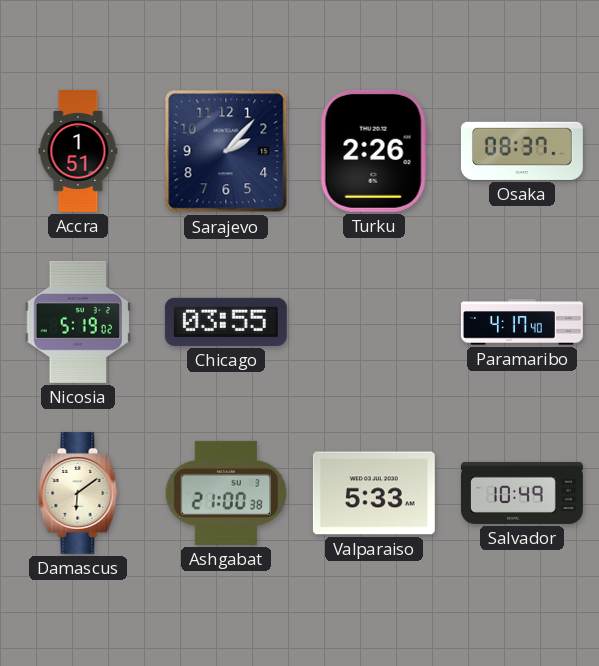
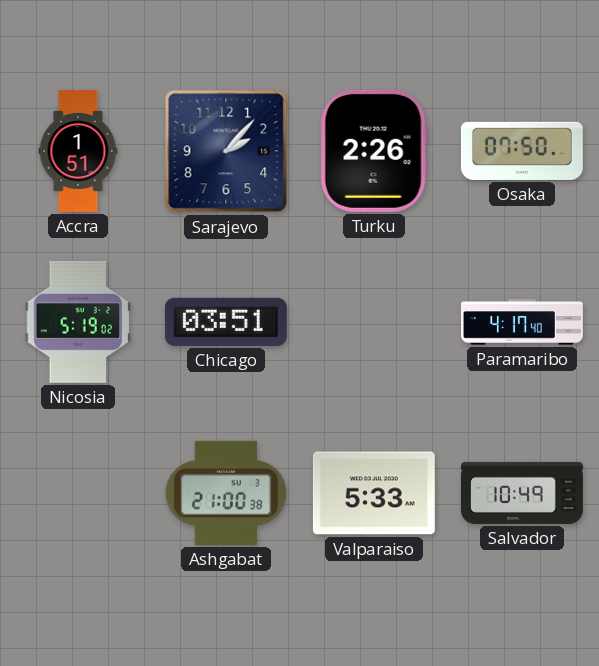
Osaka: 08:37 -> 07:50
Chicago: 03:55 -> 03:51
Damascus: 6:09 -> none
